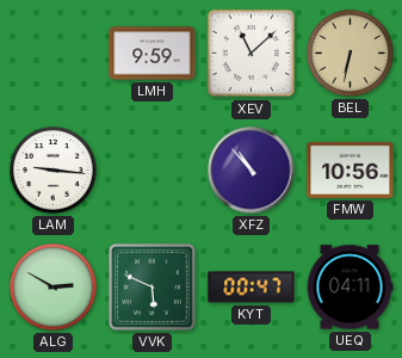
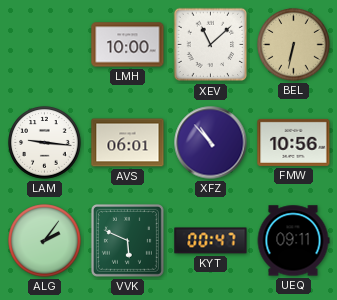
LMH: 9:59 -> 10:00
AVS: none -> 06:01
ALG: 2:50 -> 2:06
UEQ: 04:11 -> 09:11
